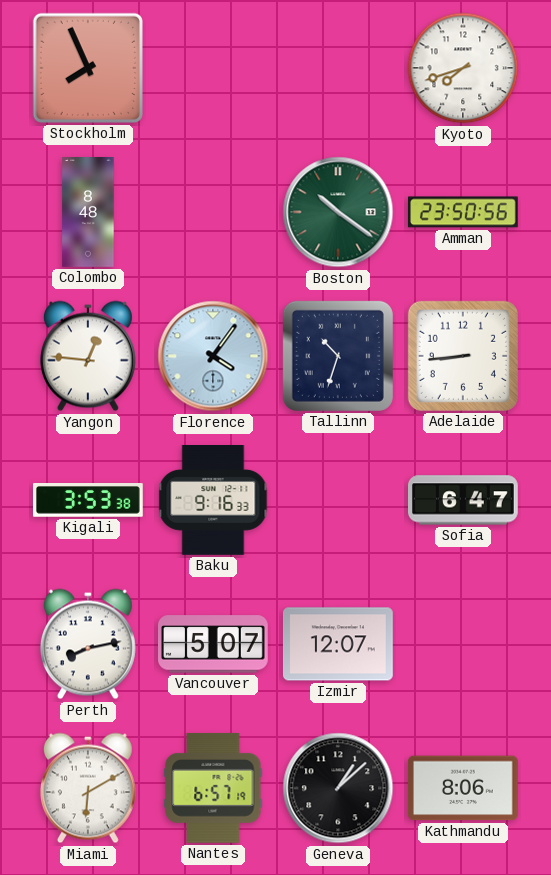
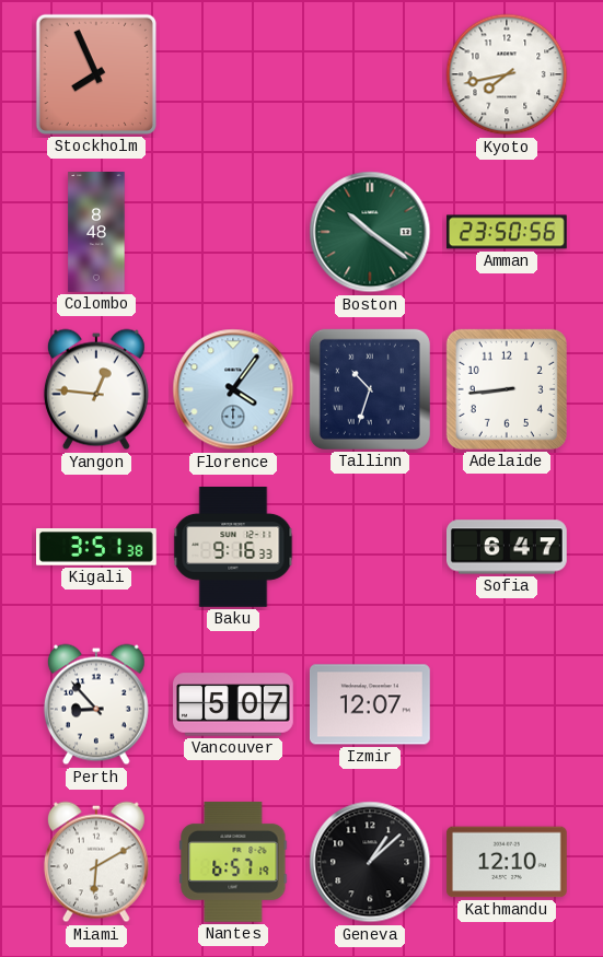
Kyoto: 7:42 -> 7:43
Kigali: 3:53 -> 3:51
Perth: 8:13 -> 8:53
Kathmandu: 8:06 -> 12:10
